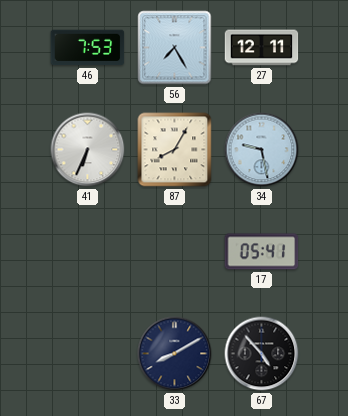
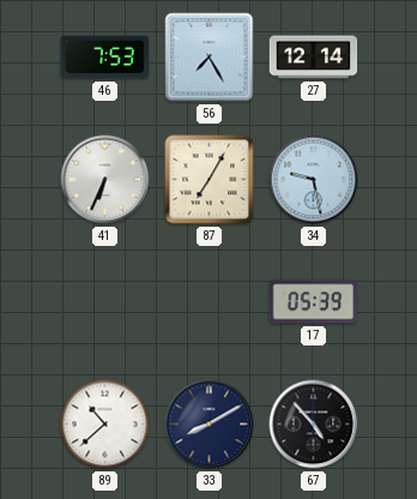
27: 12:11 -> 12:14
87: 8:05 -> 7:05
17: 05:41 -> 05:39
89: none -> 10:38
